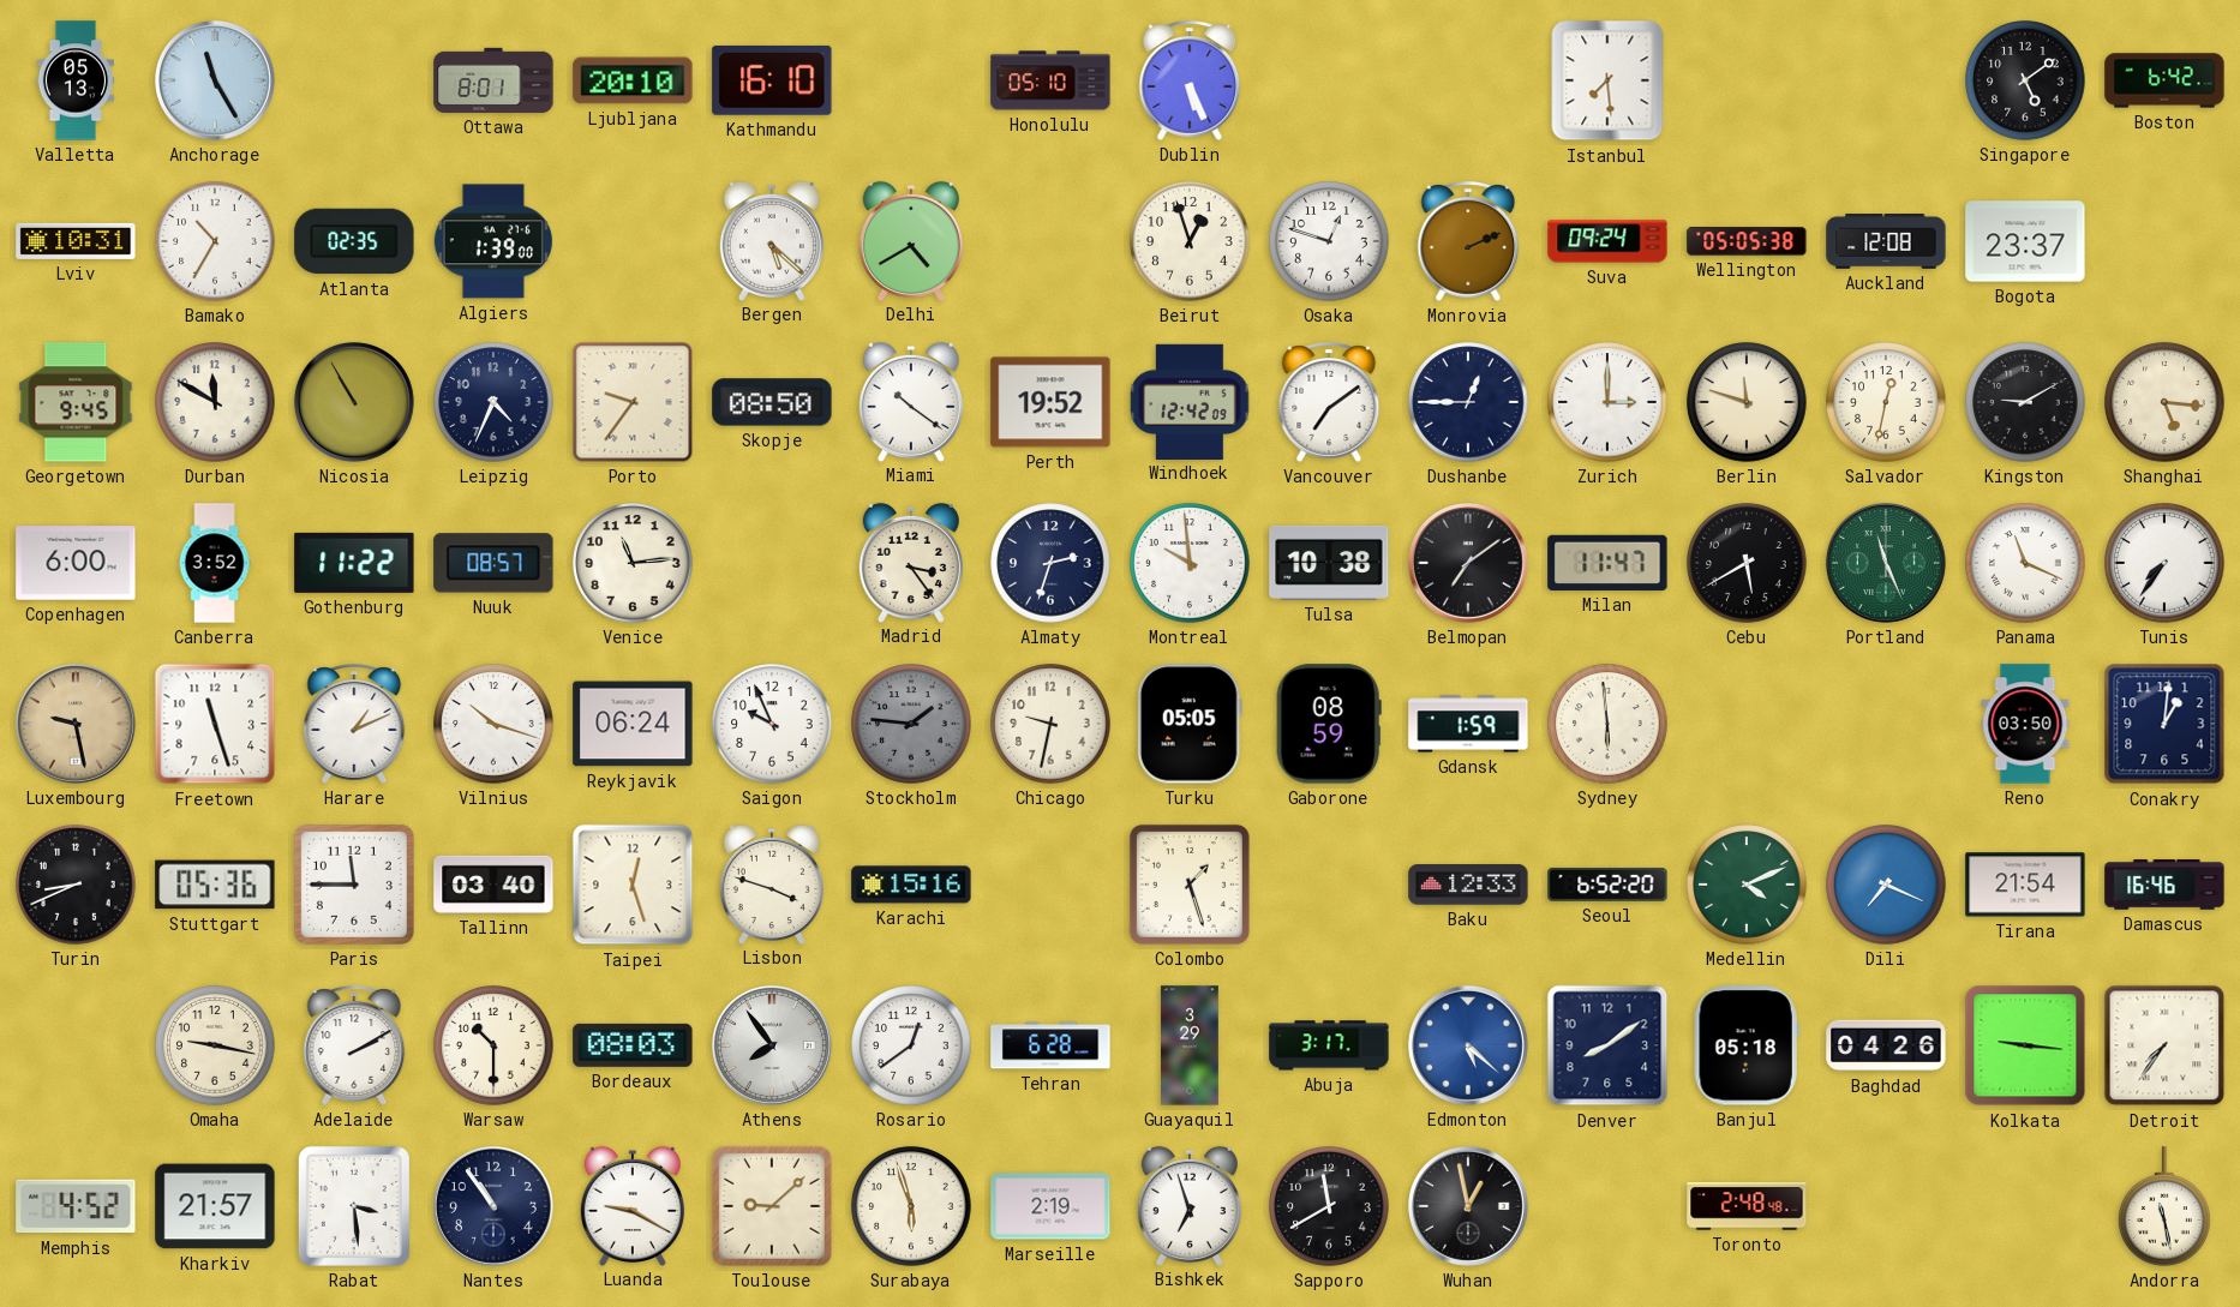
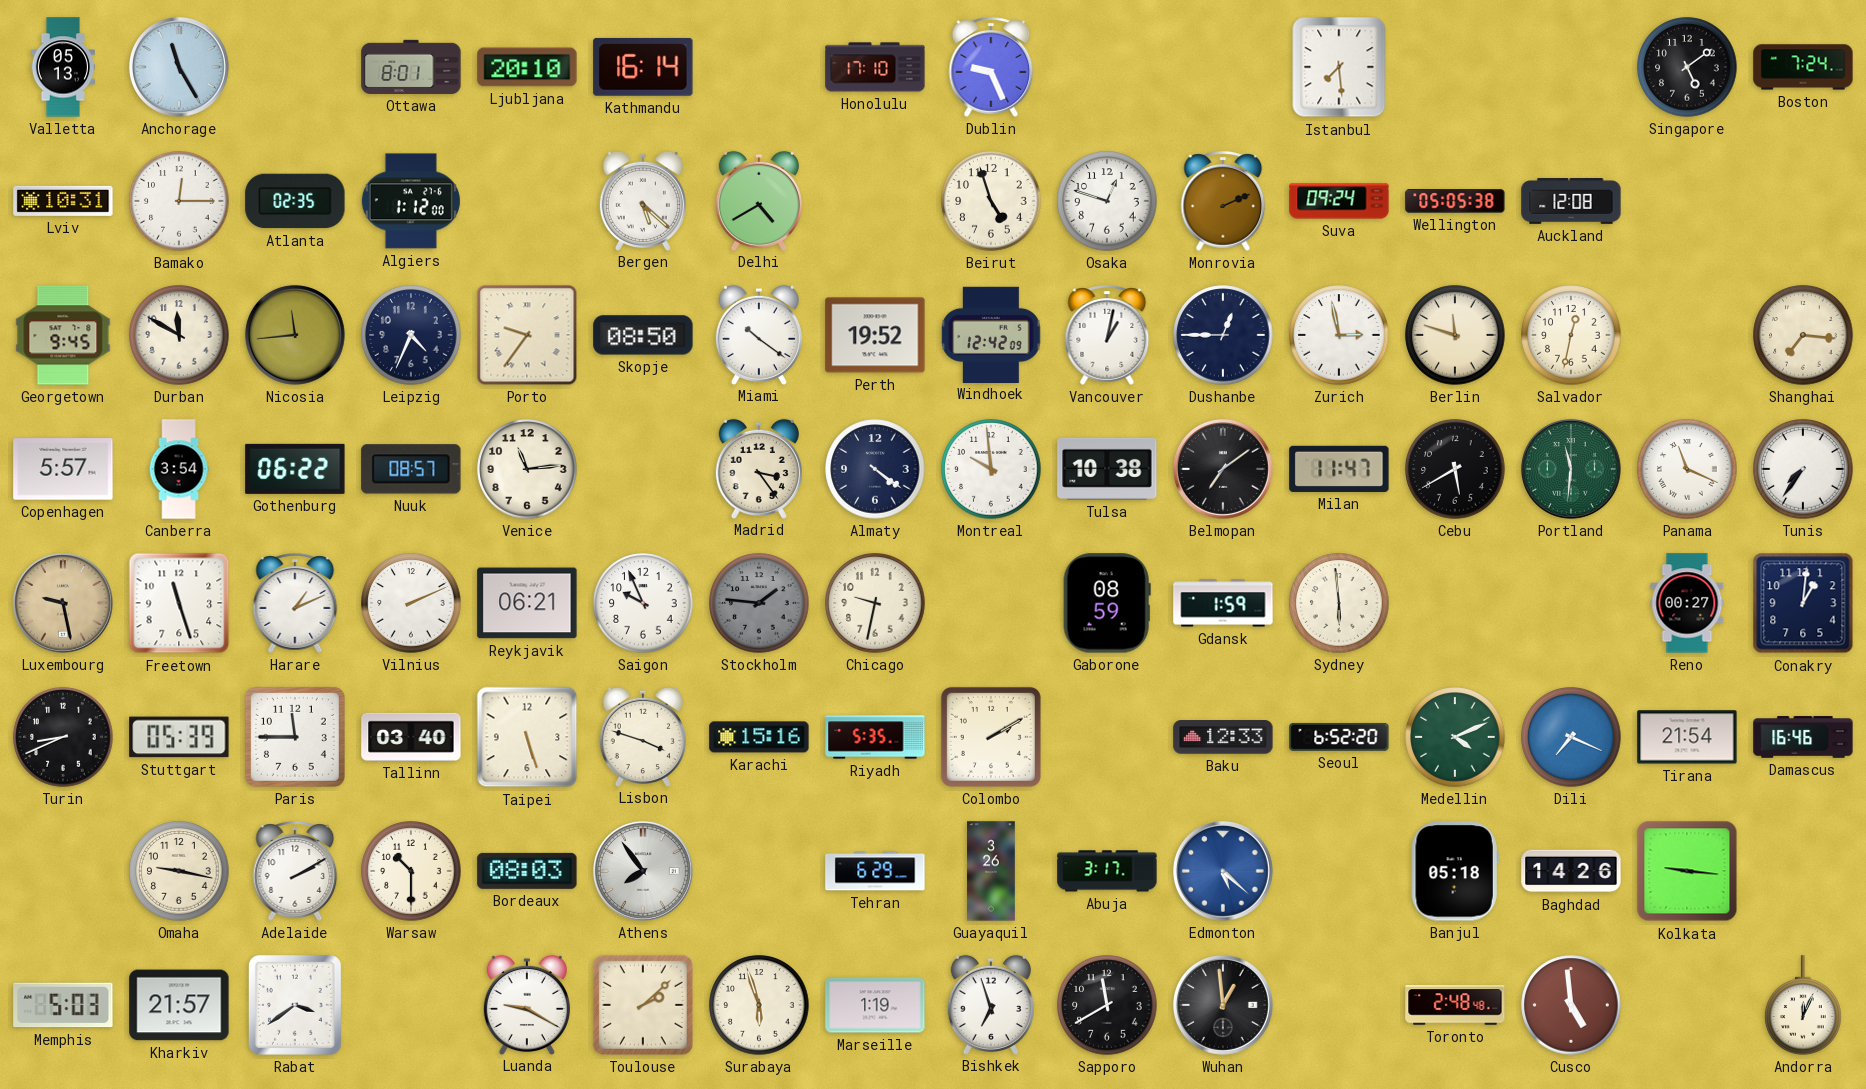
Kathmandu: 16:10 -> 16:14
Honolulu: 05:10 -> 17:10
Dublin: 5:26 -> 9:26
Boston: 6:42 -> 7:24
Bamako: 10:35 -> 12:15
Algiers: 1:39 -> 1:12
Beirut: 12:57 -> 4:57
Bogota: 23:37 -> none
Nicosia: 10:55 -> 11:44
Vancouver: 7:09 -> 1:02
Zurich: 3:00 -> 2:58
Kingston: 9:10 -> none
Shanghai: 5:16 -> 7:16
Copenhagen: 6:00 -> 5:57
Canberra: 3:52 -> 3:54
Gothenburg: 11:22 -> 06:22
Almaty: 2:33 -> 4:21
Portland: 11:26 -> 11:31
Vilnius: 10:18 -> 2:11
Reykjavik: 06:24 -> 06:21
Turku: 05:05 -> none
Reno: 03:50 -> 00:27
Stuttgart: 05:36 -> 05:39
Taipei: 12:27 -> 5:27
Riyadh: none -> 5:35
Colombo: 1:27 -> 2:10
Rosario: 12:39 -> none
Tehran: 6:28 -> 6:29
Guayaquil: 3:29 -> 3:26
Denver: 8:09 -> none
Baghdad: 04:26 -> 14:26
Detroit: 7:36 -> none
Memphis: 4:52 -> 5:03
Rabat: 3:29 -> 3:39
Nantes: 10:54 -> none
Toulouse: 9:08 -> 2:08
Marseille: 2:19 -> 1:19
Wuhan: 12:58 -> 12:59
Cusco: none -> 4:59
Andorra: 11:28 -> 12:04
